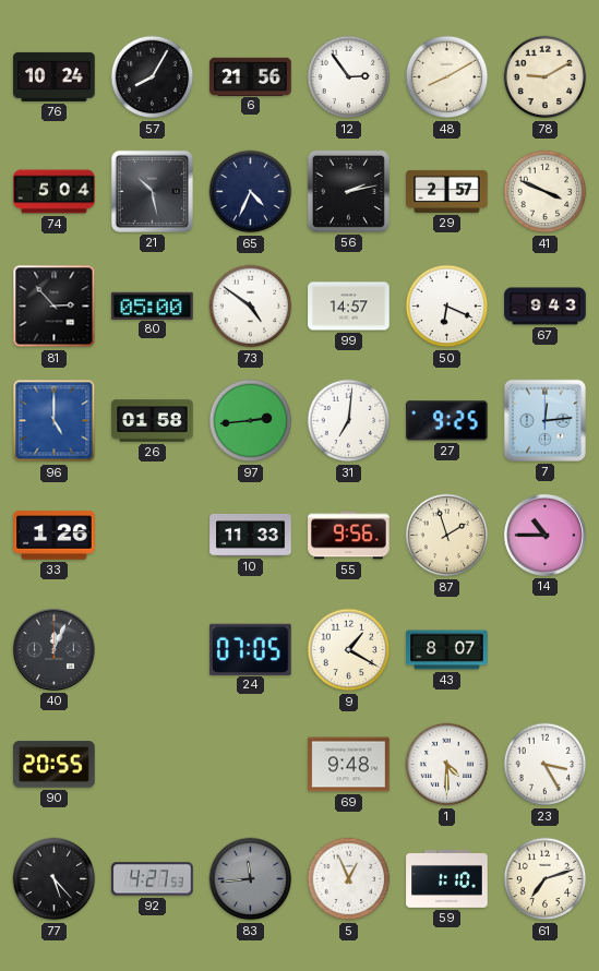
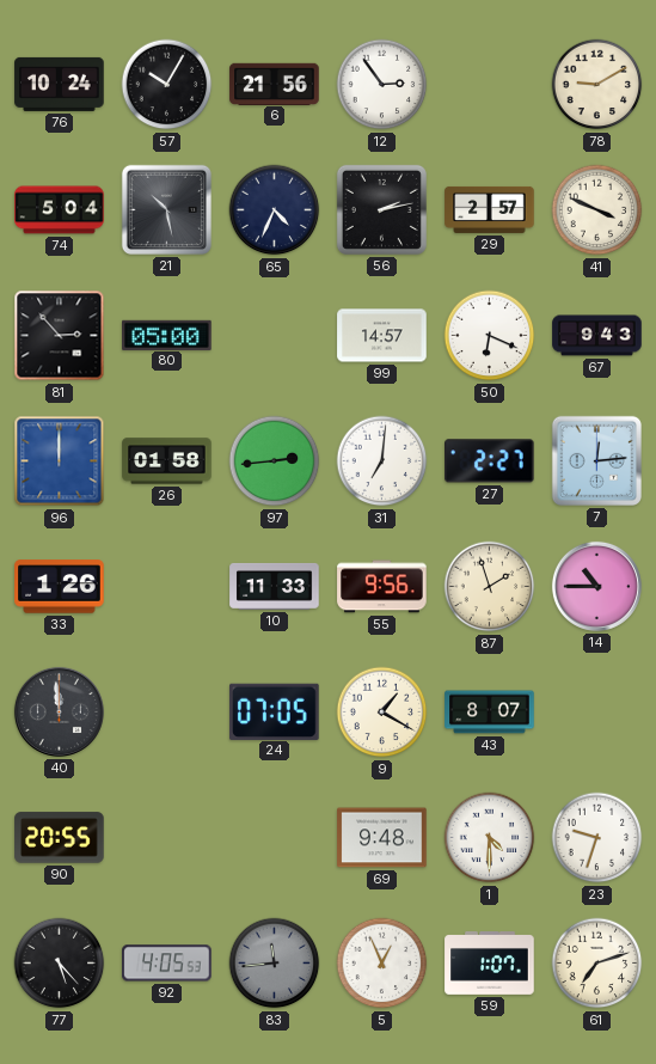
57: 8:05 -> 10:05
48: 8:10 -> none
73: 4:51 -> none
96: 5:00 -> 12:00
27: 9:25 -> 2:27
40: 12:04 -> 11:59
23: 3:25 -> 9:33
92: 4:27 -> 4:05
59: 1:10 -> 1:07
